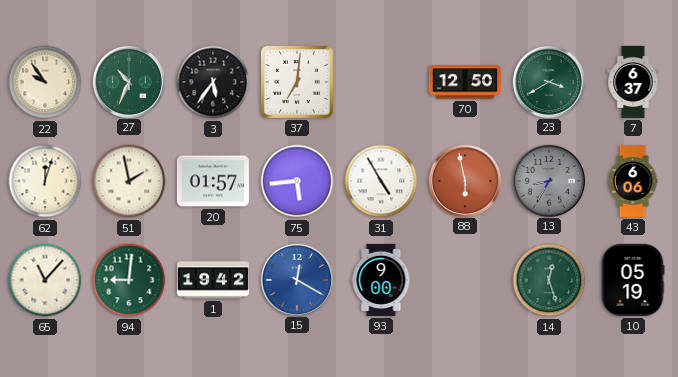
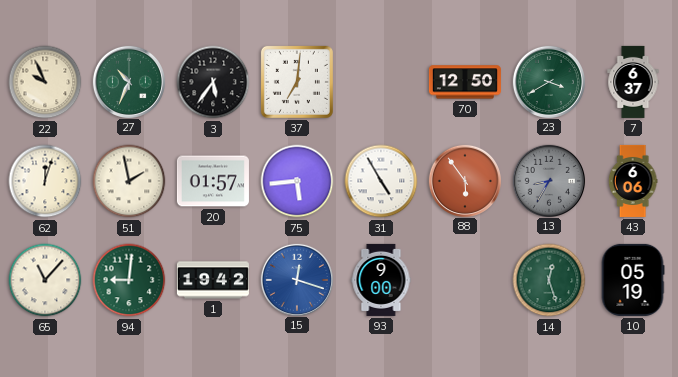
22: 9:54 -> 9:56
88: 5:58 -> 5:54
15: 12:20 -> 12:18
